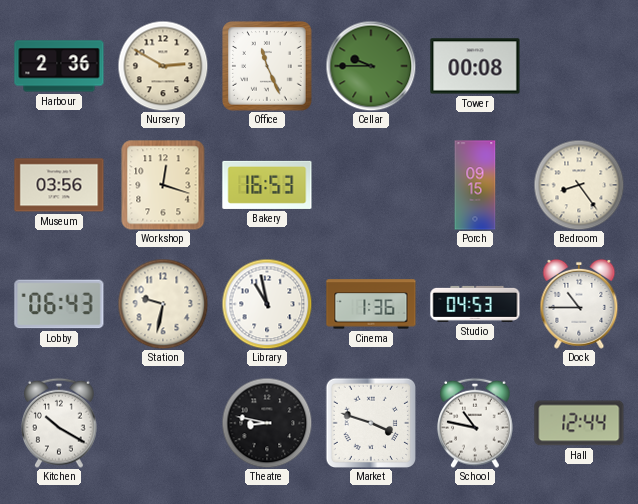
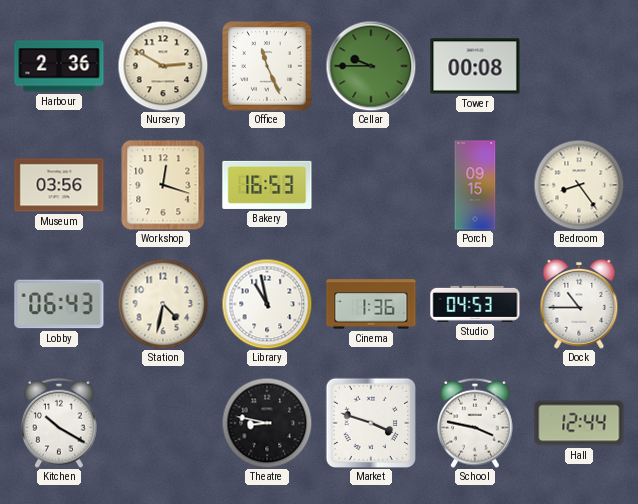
Station: 9:32 -> 4:32
School: 10:47 -> 3:47
